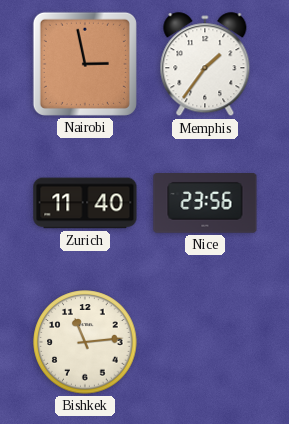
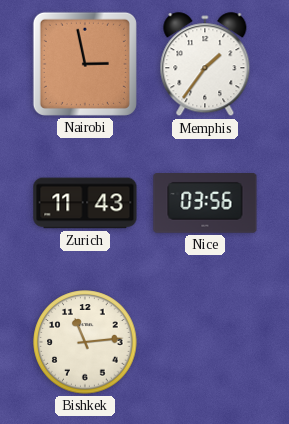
Zurich: 11:40 -> 11:43
Nice: 23:56 -> 03:56
